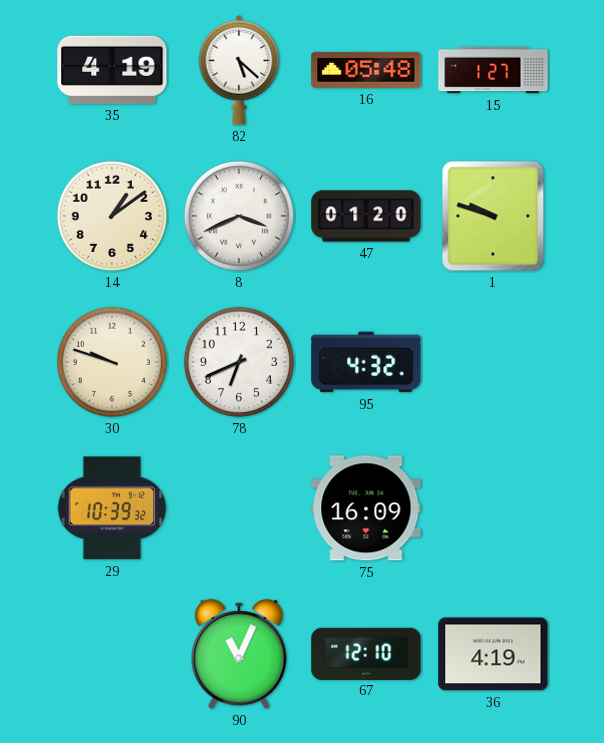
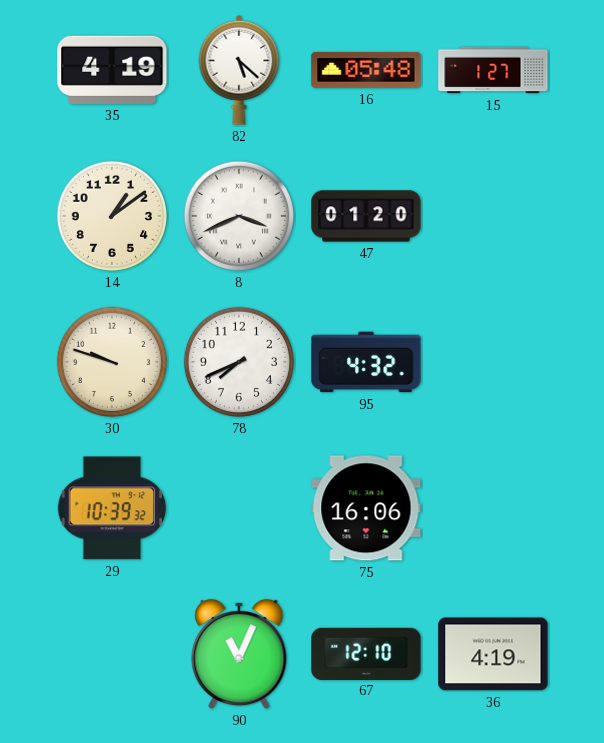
1: 9:48 -> none
78: 6:41 -> 7:41
75: 16:09 -> 16:06
